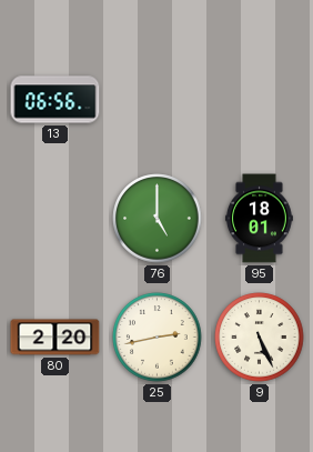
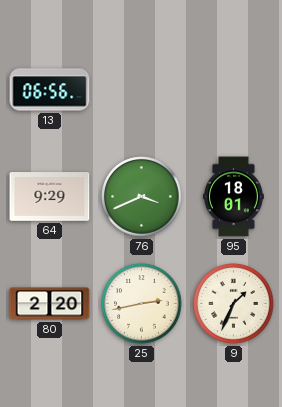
64: none -> 9:29
76: 5:00 -> 3:41
9: 5:26 -> 1:34
